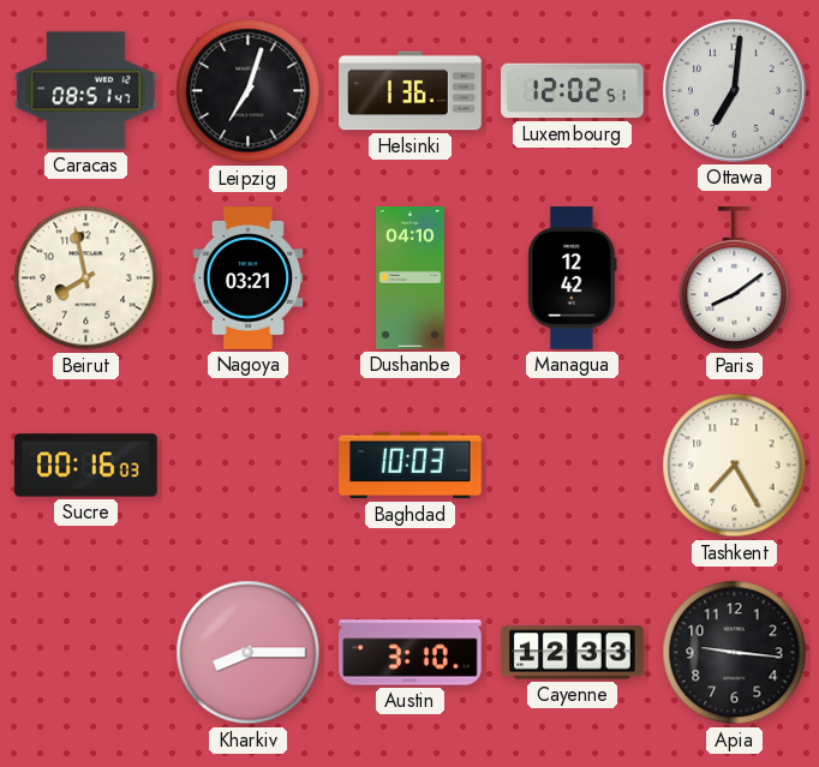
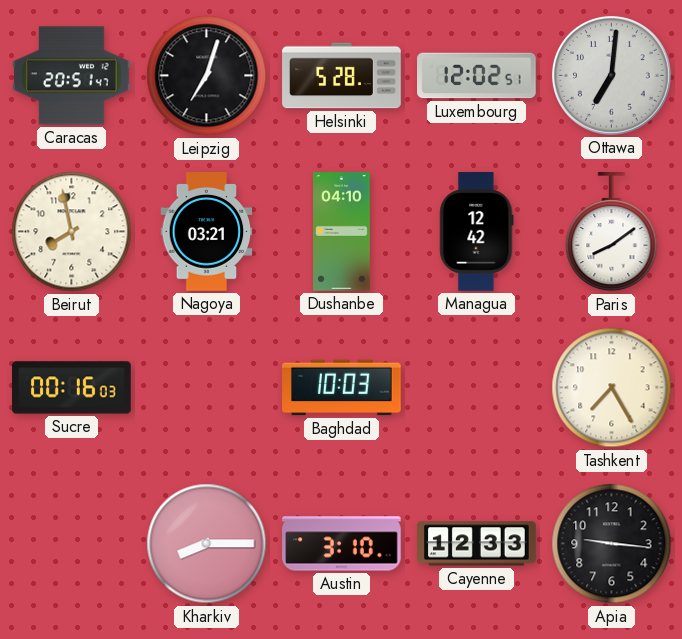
Caracas: 08:51 -> 20:51
Helsinki: 1:36 -> 5:28
